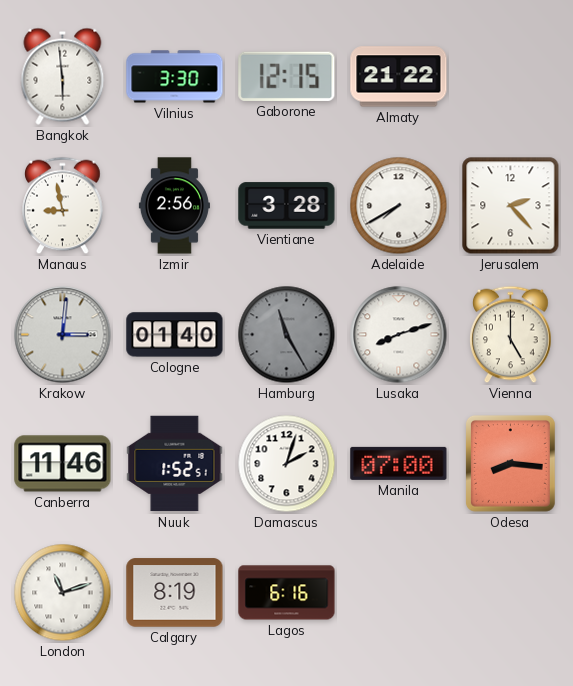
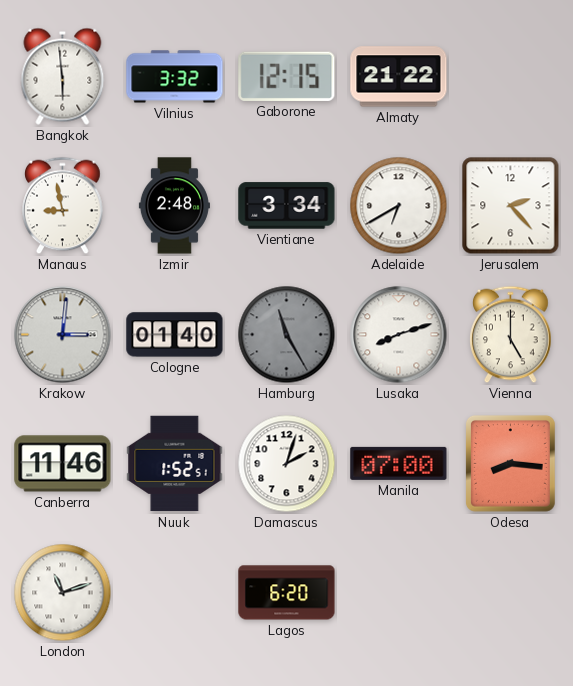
Vilnius: 3:30 -> 3:32
Izmir: 2:56 -> 2:48
Vientiane: 3:28 -> 3:34
Adelaide: 7:40 -> 6:40
Calgary: 8:19 -> none
Lagos: 6:16 -> 6:20
